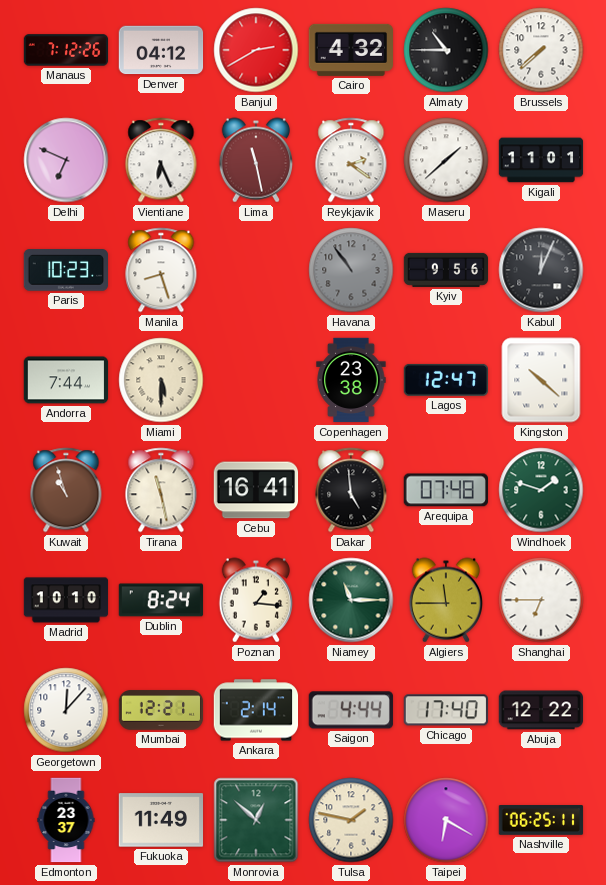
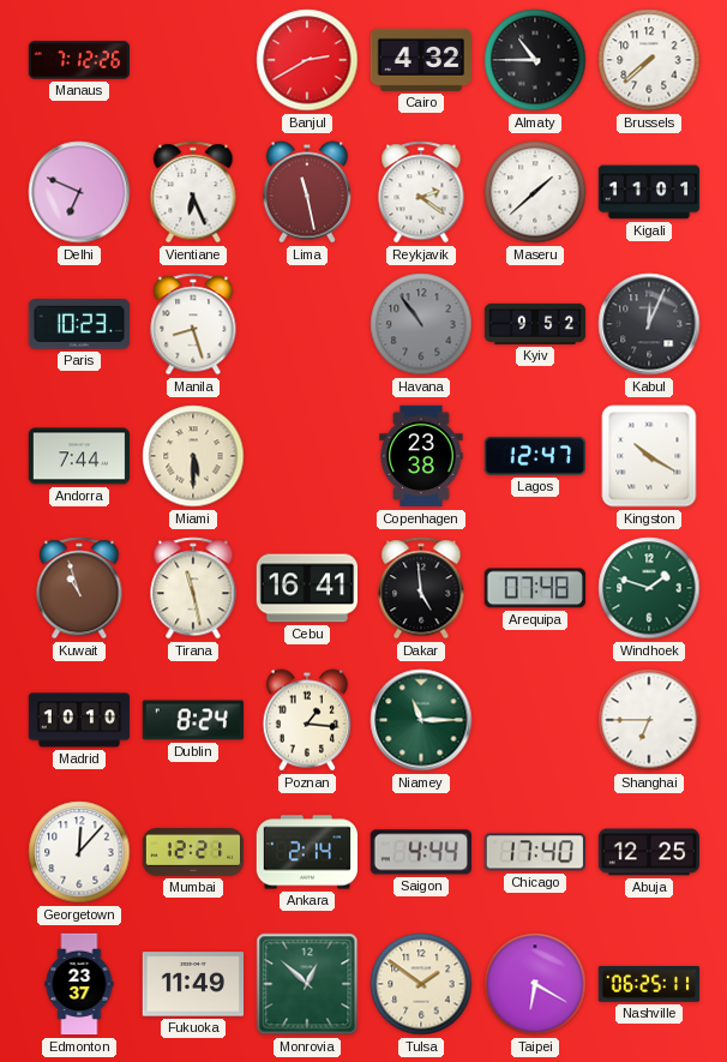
Denver: 04:12 -> none
Kyiv: 9:56 -> 9:52
Kingston: 10:22 -> 10:20
Algiers: 11:45 -> none
Abuja: 12:22 -> 12:25
Tulsa: 1:47 -> 1:51
